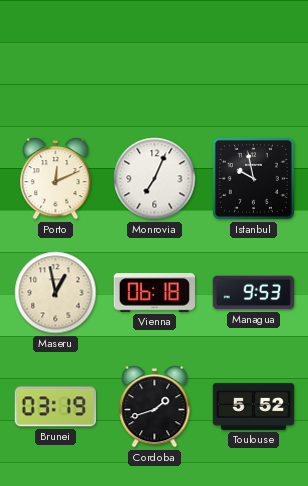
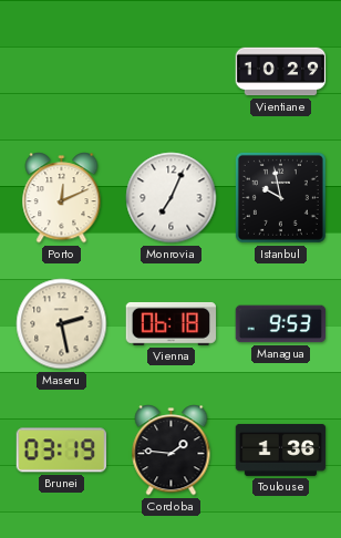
Vientiane: none -> 10:29
Maseru: 12:58 -> 2:28
Cordoba: 1:42 -> 1:46
Toulouse: 5:52 -> 1:36
